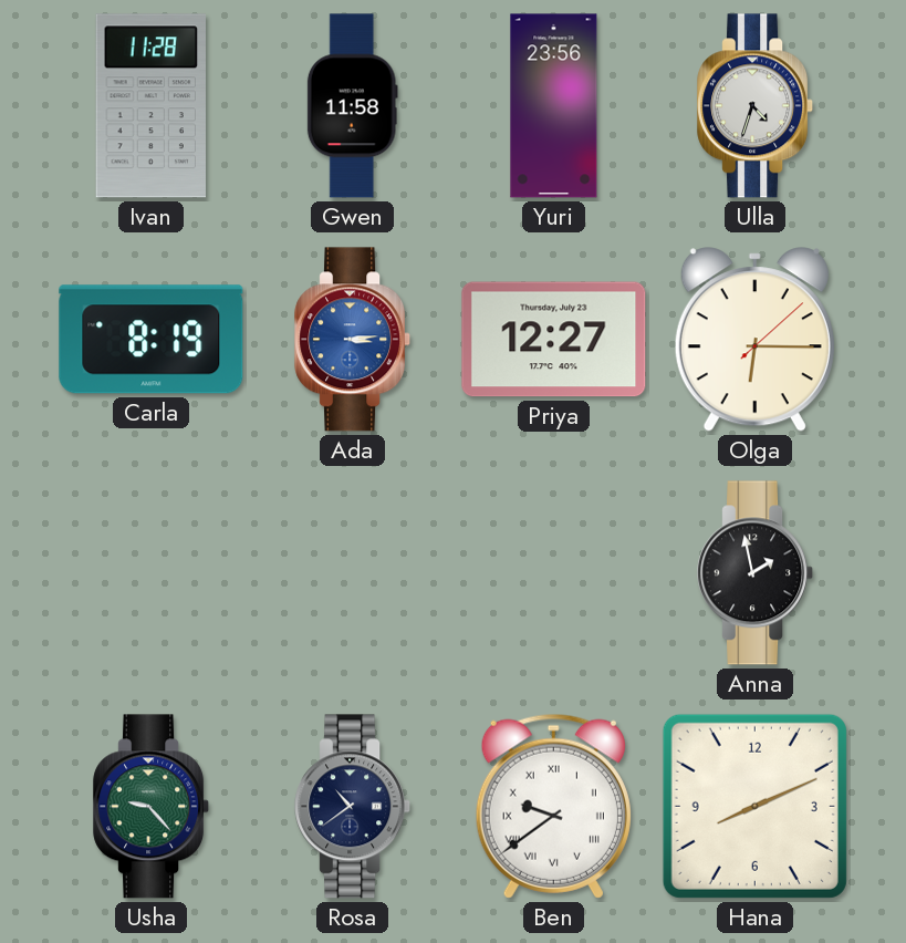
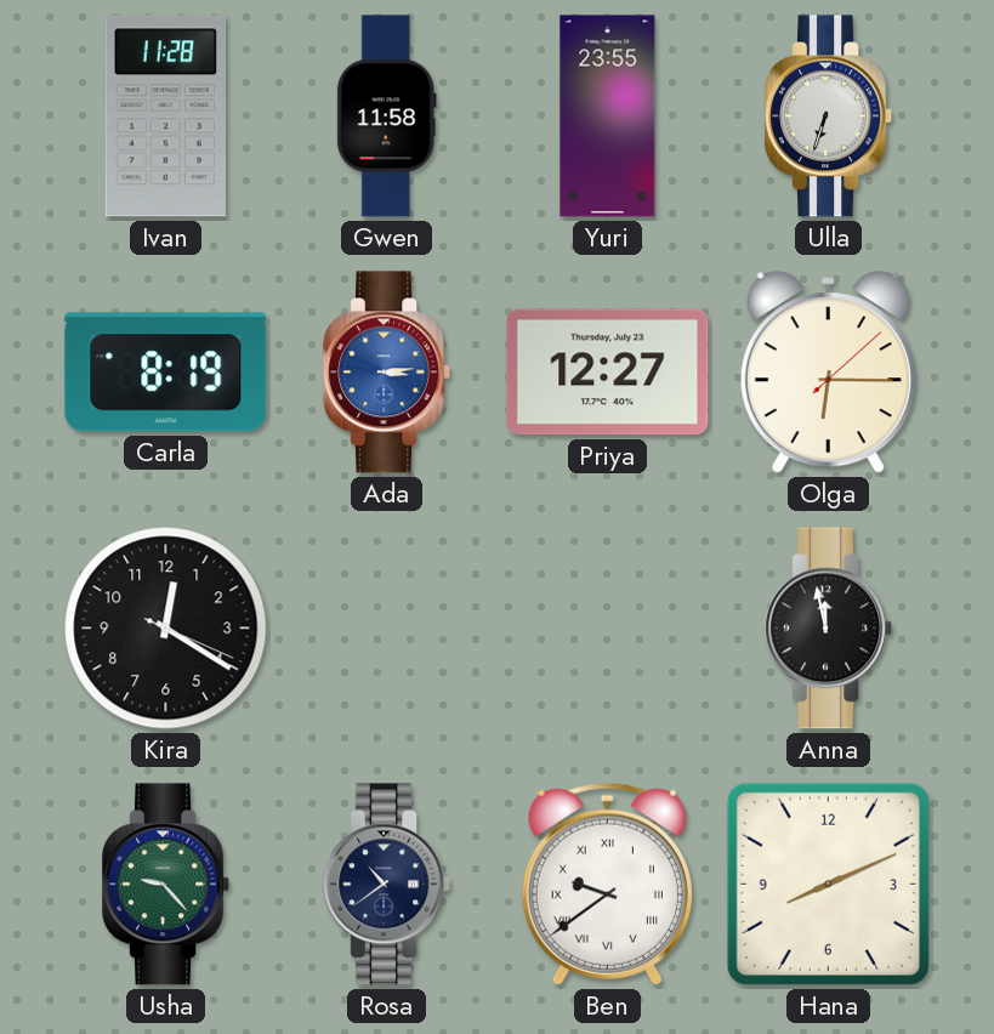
Yuri: 23:56 -> 23:55
Ulla: 4:33 -> 6:33
Kira: none -> 12:20
Anna: 1:58 -> 11:58
